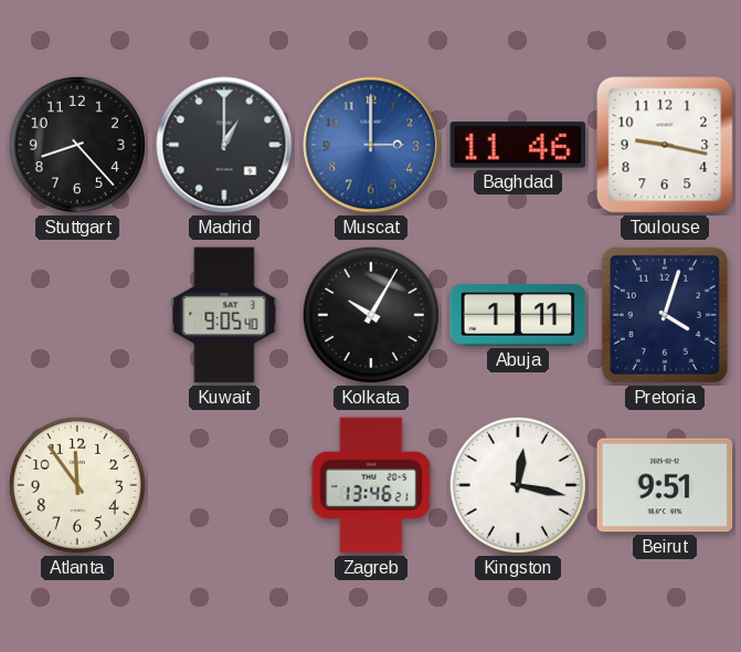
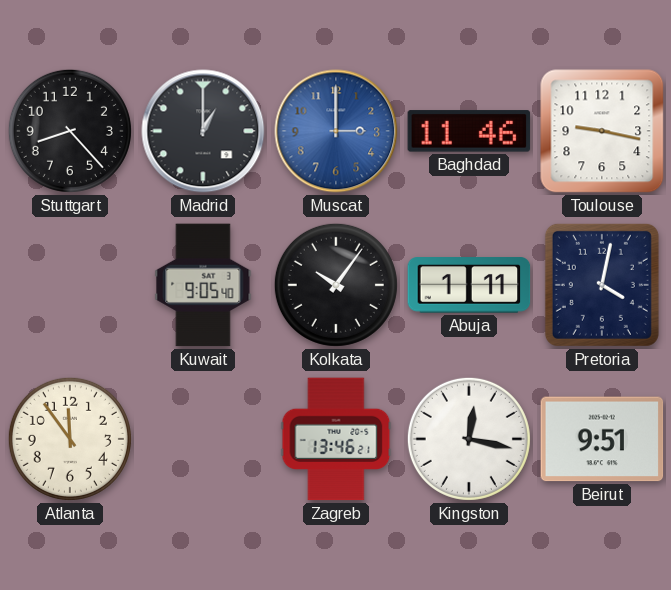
Kolkata: 10:05 -> 10:06
Pretoria: 4:03 -> 4:02
